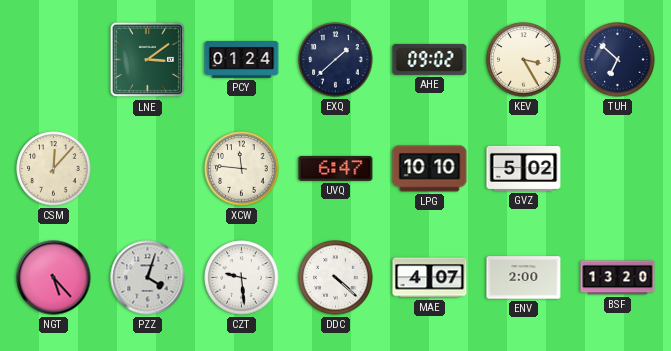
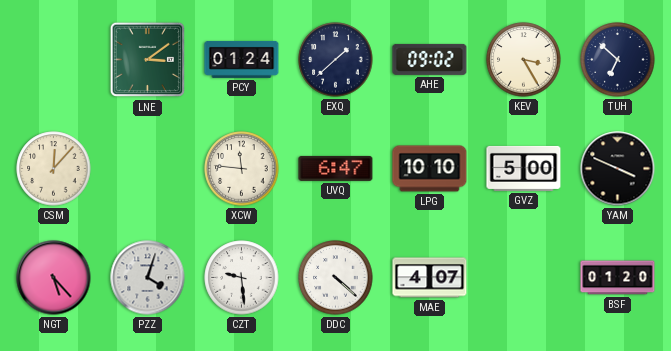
GVZ: 5:02 -> 5:00
YAM: none -> 3:49
ENV: 2:00 -> none
BSF: 13:20 -> 01:20
